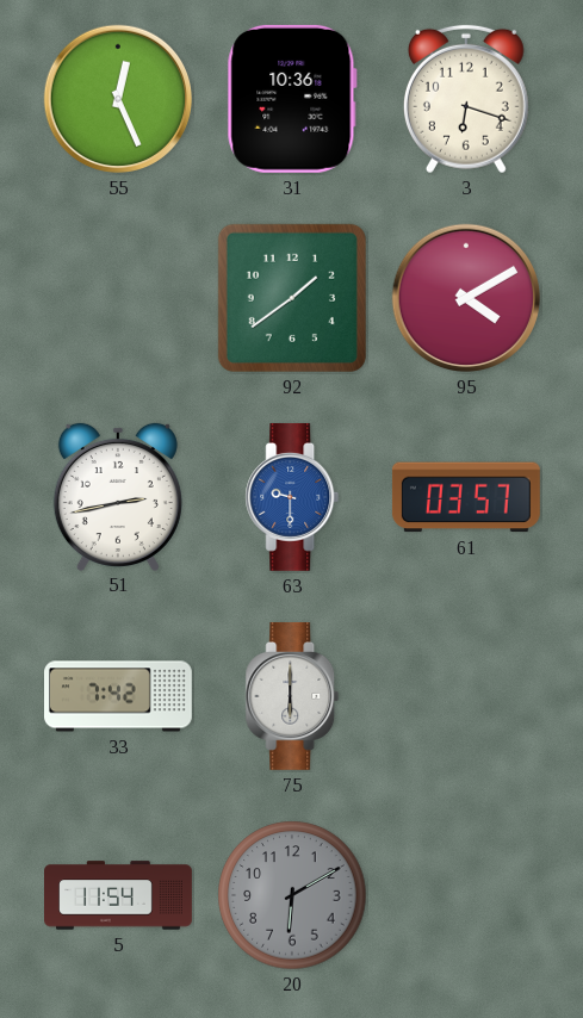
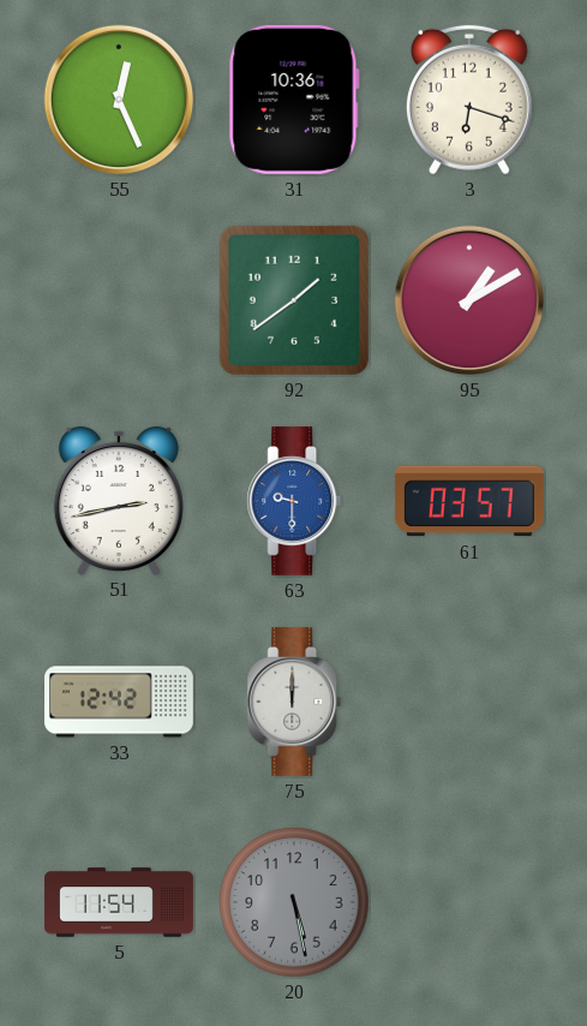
95: 4:10 -> 1:10
33: 7:42 -> 12:42
75: 6:00 -> 12:00
20: 6:10 -> 5:28
